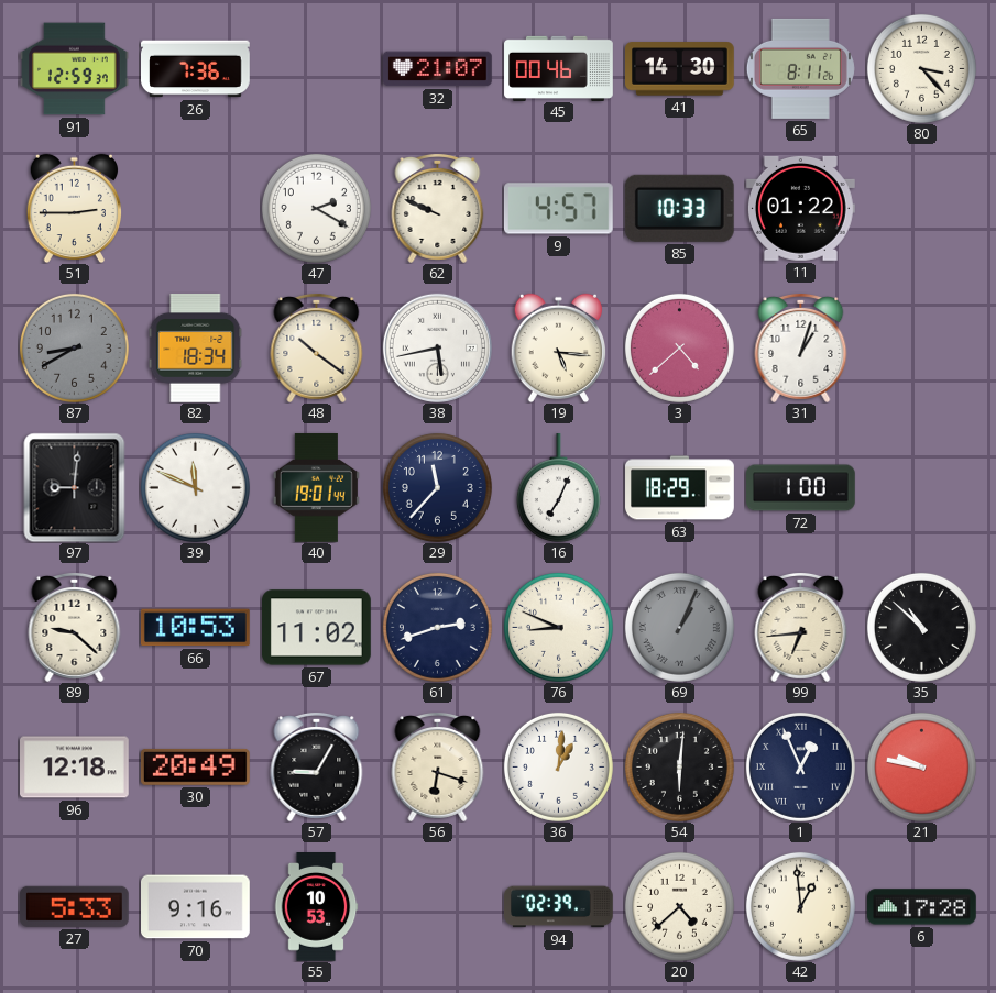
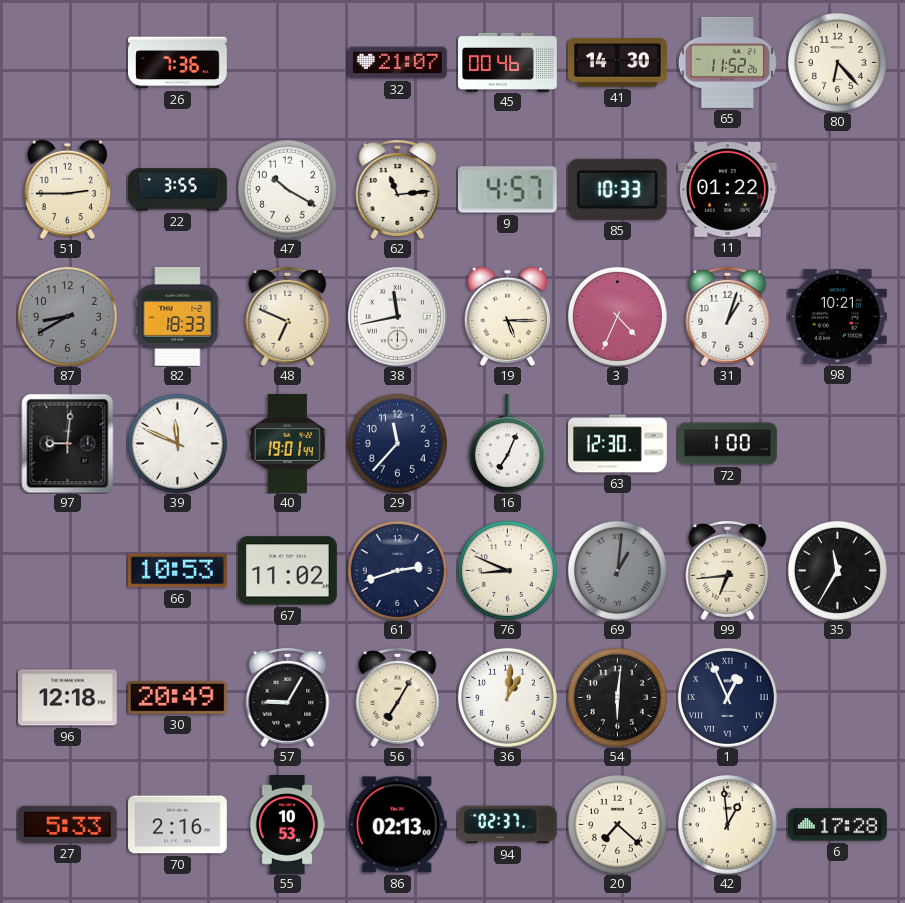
91: 12:59 -> none
65: 8:11 -> 11:52
80: 3:23 -> 6:23
22: none -> 3:55
47: 2:20 -> 10:20
62: 9:49 -> 11:14
82: 18:34 -> 18:33
48: 10:21 -> 6:49
38: 5:43 -> 11:43
19: 5:16 -> 5:15
3: 4:38 -> 4:34
98: none -> 10:21
63: 18:29 -> 12:30
89: 9:22 -> none
69: 1:04 -> 1:01
35: 10:52 -> 11:35
56: 6:18 -> 7:05
21: 9:47 -> none
70: 9:16 -> 2:16
86: none -> 02:13
94: 02:39 -> 02:37
20: 4:38 -> 7:22
